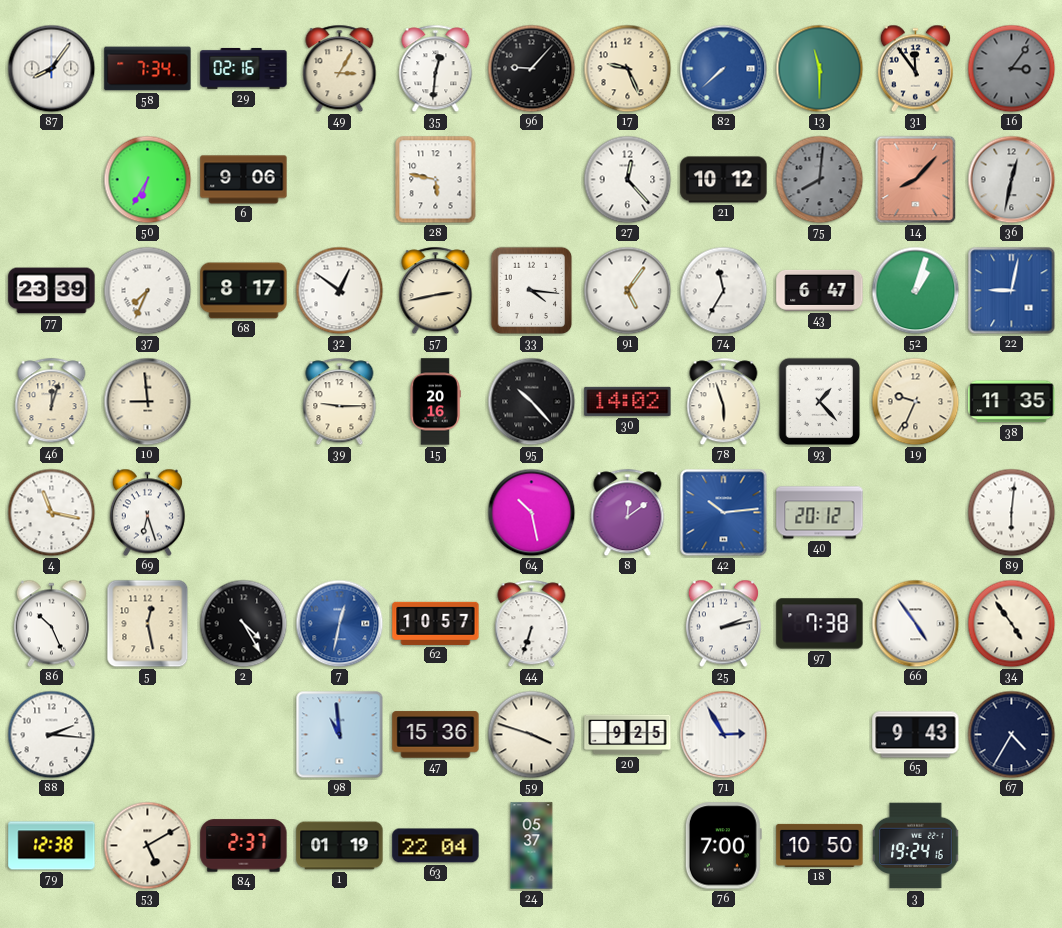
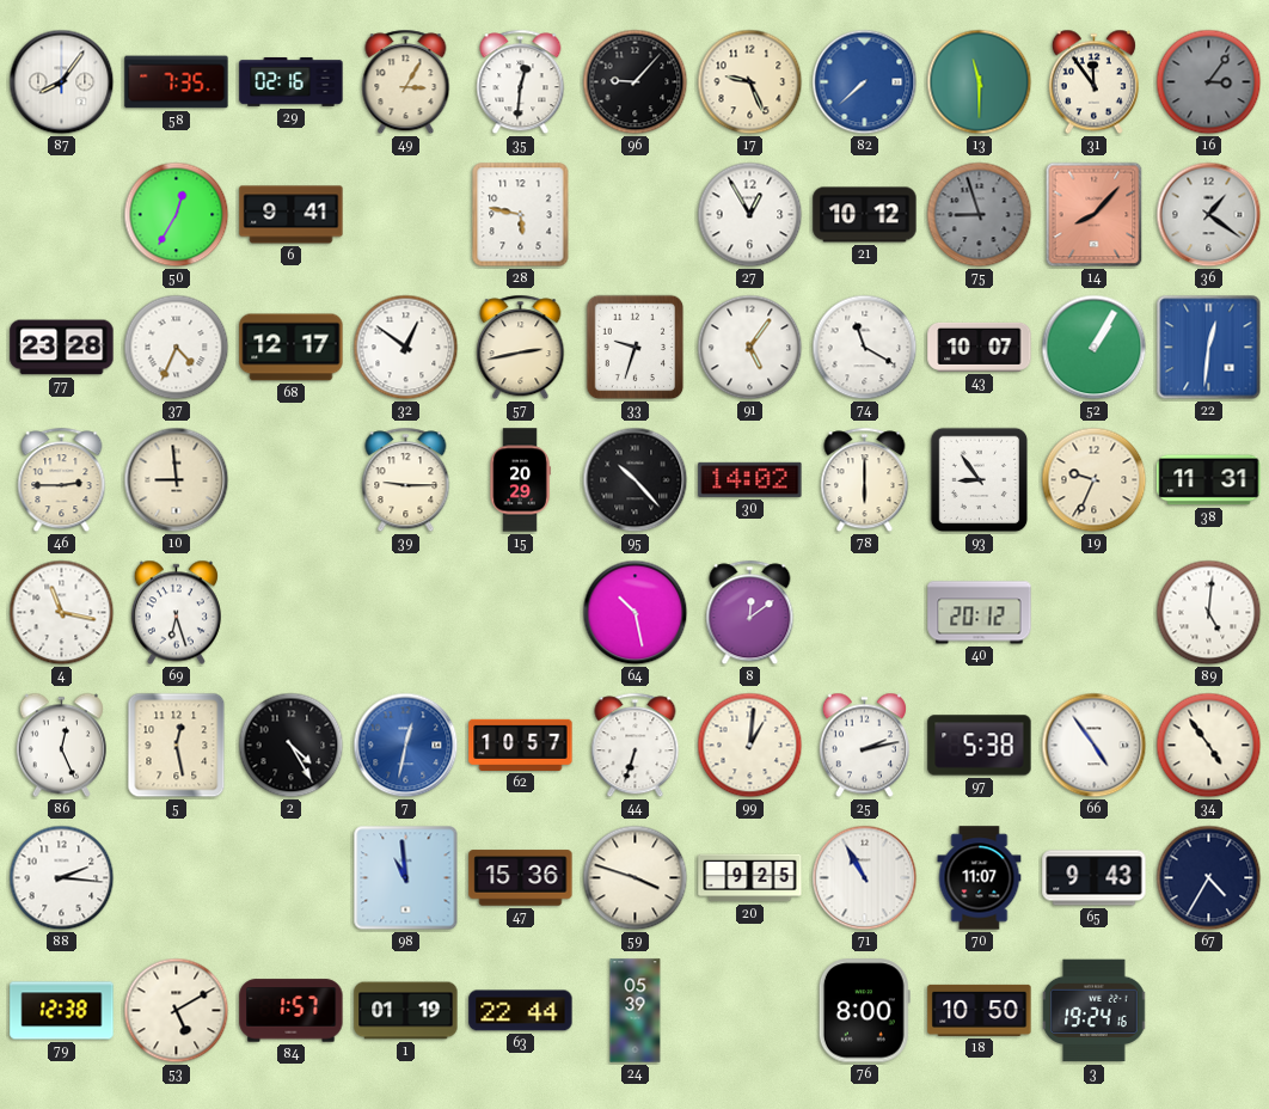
58: 7:34 -> 7:35
50: 6:35 -> 12:35
6: 9:06 -> 9:41
27: 12:23 -> 12:55
75: 8:01 -> 8:57
36: 12:32 -> 1:21
77: 23:39 -> 23:28
37: 7:34 -> 4:34
68: 8:17 -> 12:17
33: 4:16 -> 9:33
74: 11:35 -> 11:20
43: 6:47 -> 10:07
52: 1:03 -> 1:05
22: 9:02 -> 12:31
46: 12:03 -> 2:45
15: 20:16 -> 20:29
78: 5:57 -> 6:00
93: 1:23 -> 8:54
38: 11:35 -> 11:31
42: 10:14 -> none
89: 6:01 -> 5:01
86: 10:26 -> 12:26
99: none -> 1:01
97: 7:38 -> 5:38
71: 2:55 -> 10:55
70: none -> 11:07
84: 2:37 -> 1:57
63: 22:04 -> 22:44
24: 05:37 -> 05:39
76: 7:00 -> 8:00
